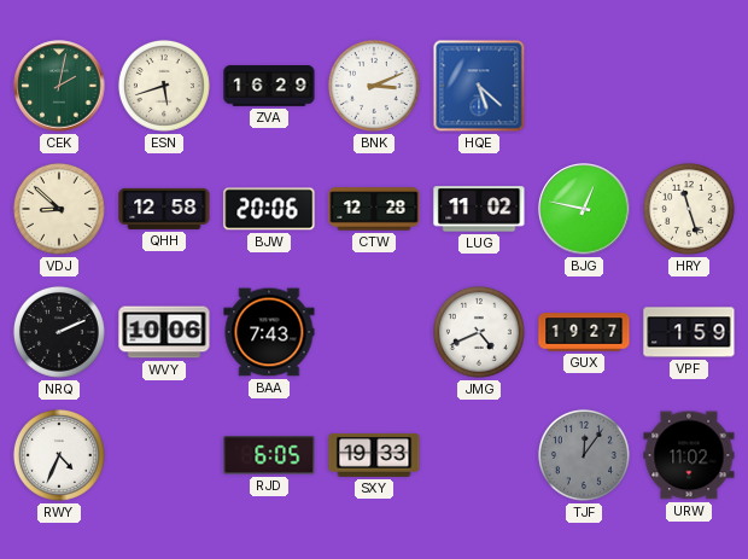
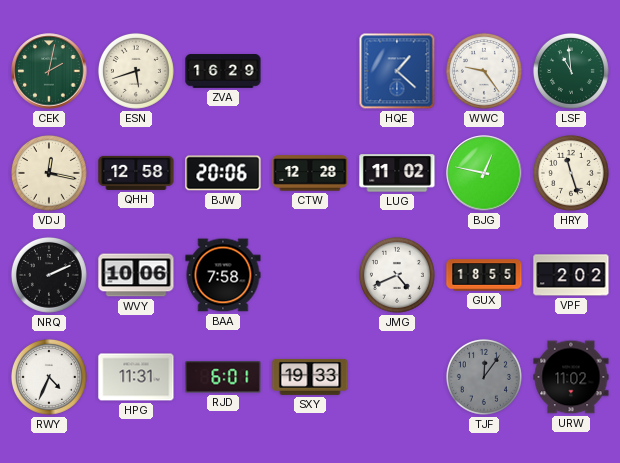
BNK: 3:11 -> none
HQE: 5:22 -> 1:22
WWC: none -> 9:24
LSF: none -> 10:59
VDJ: 8:52 -> 12:17
BAA: 7:43 -> 7:58
GUX: 19:27 -> 18:55
VPF: 1:59 -> 2:02
HPG: none -> 11:31
RJD: 6:05 -> 6:01
